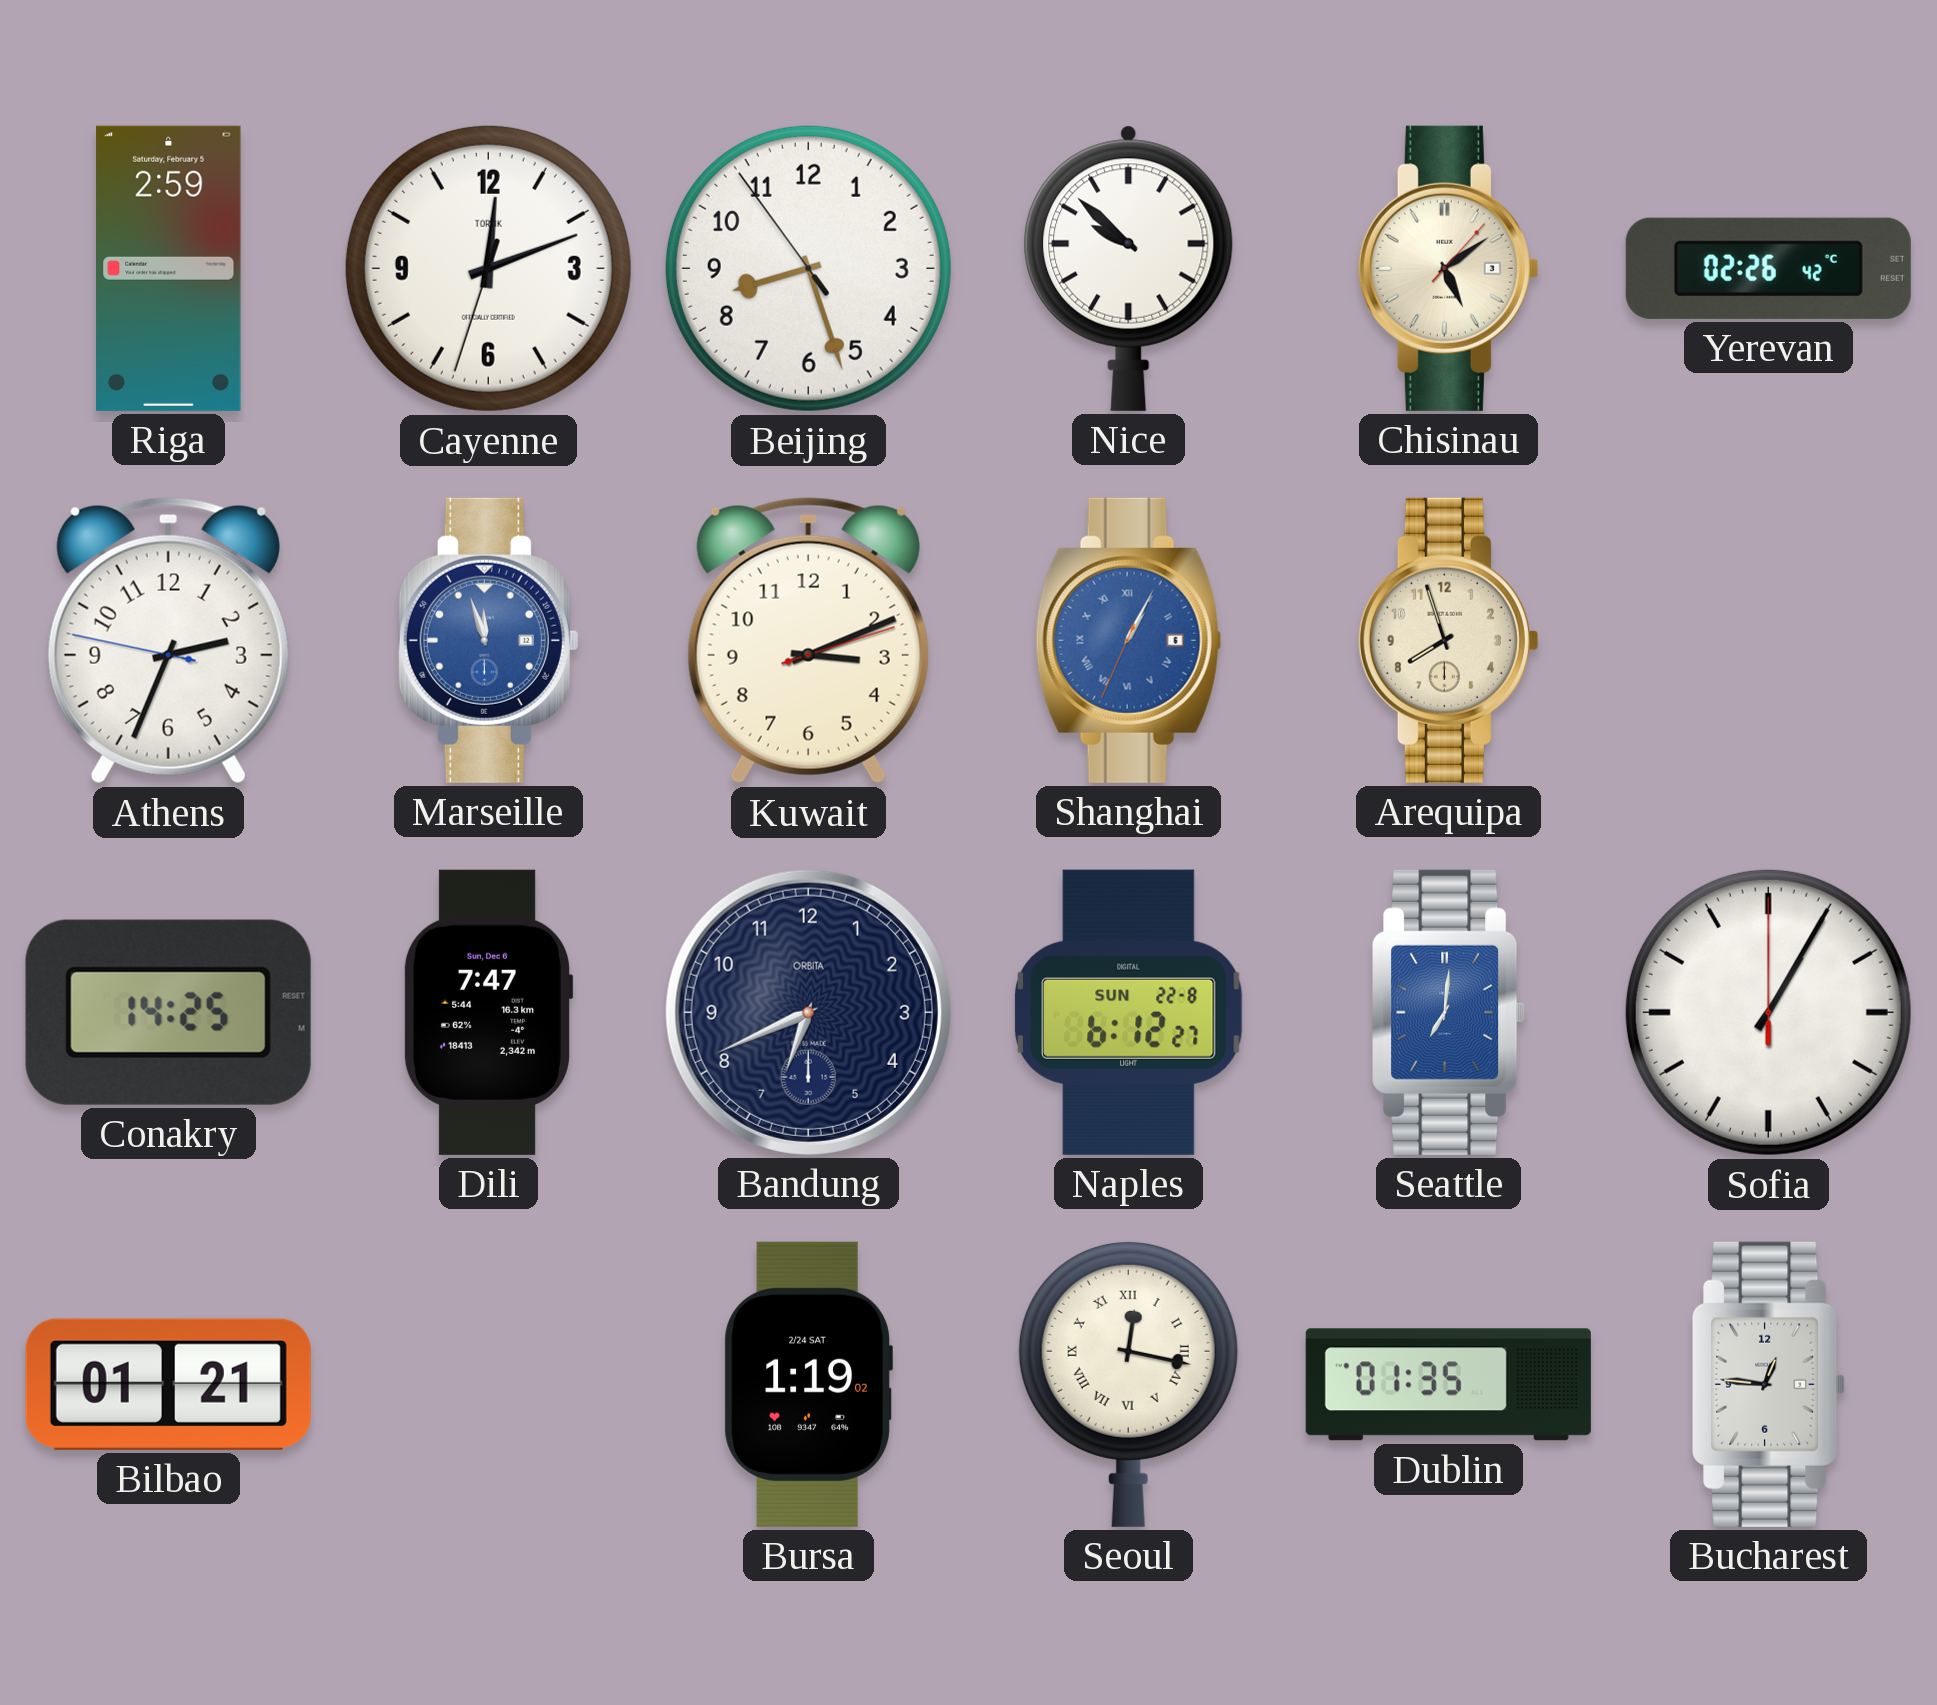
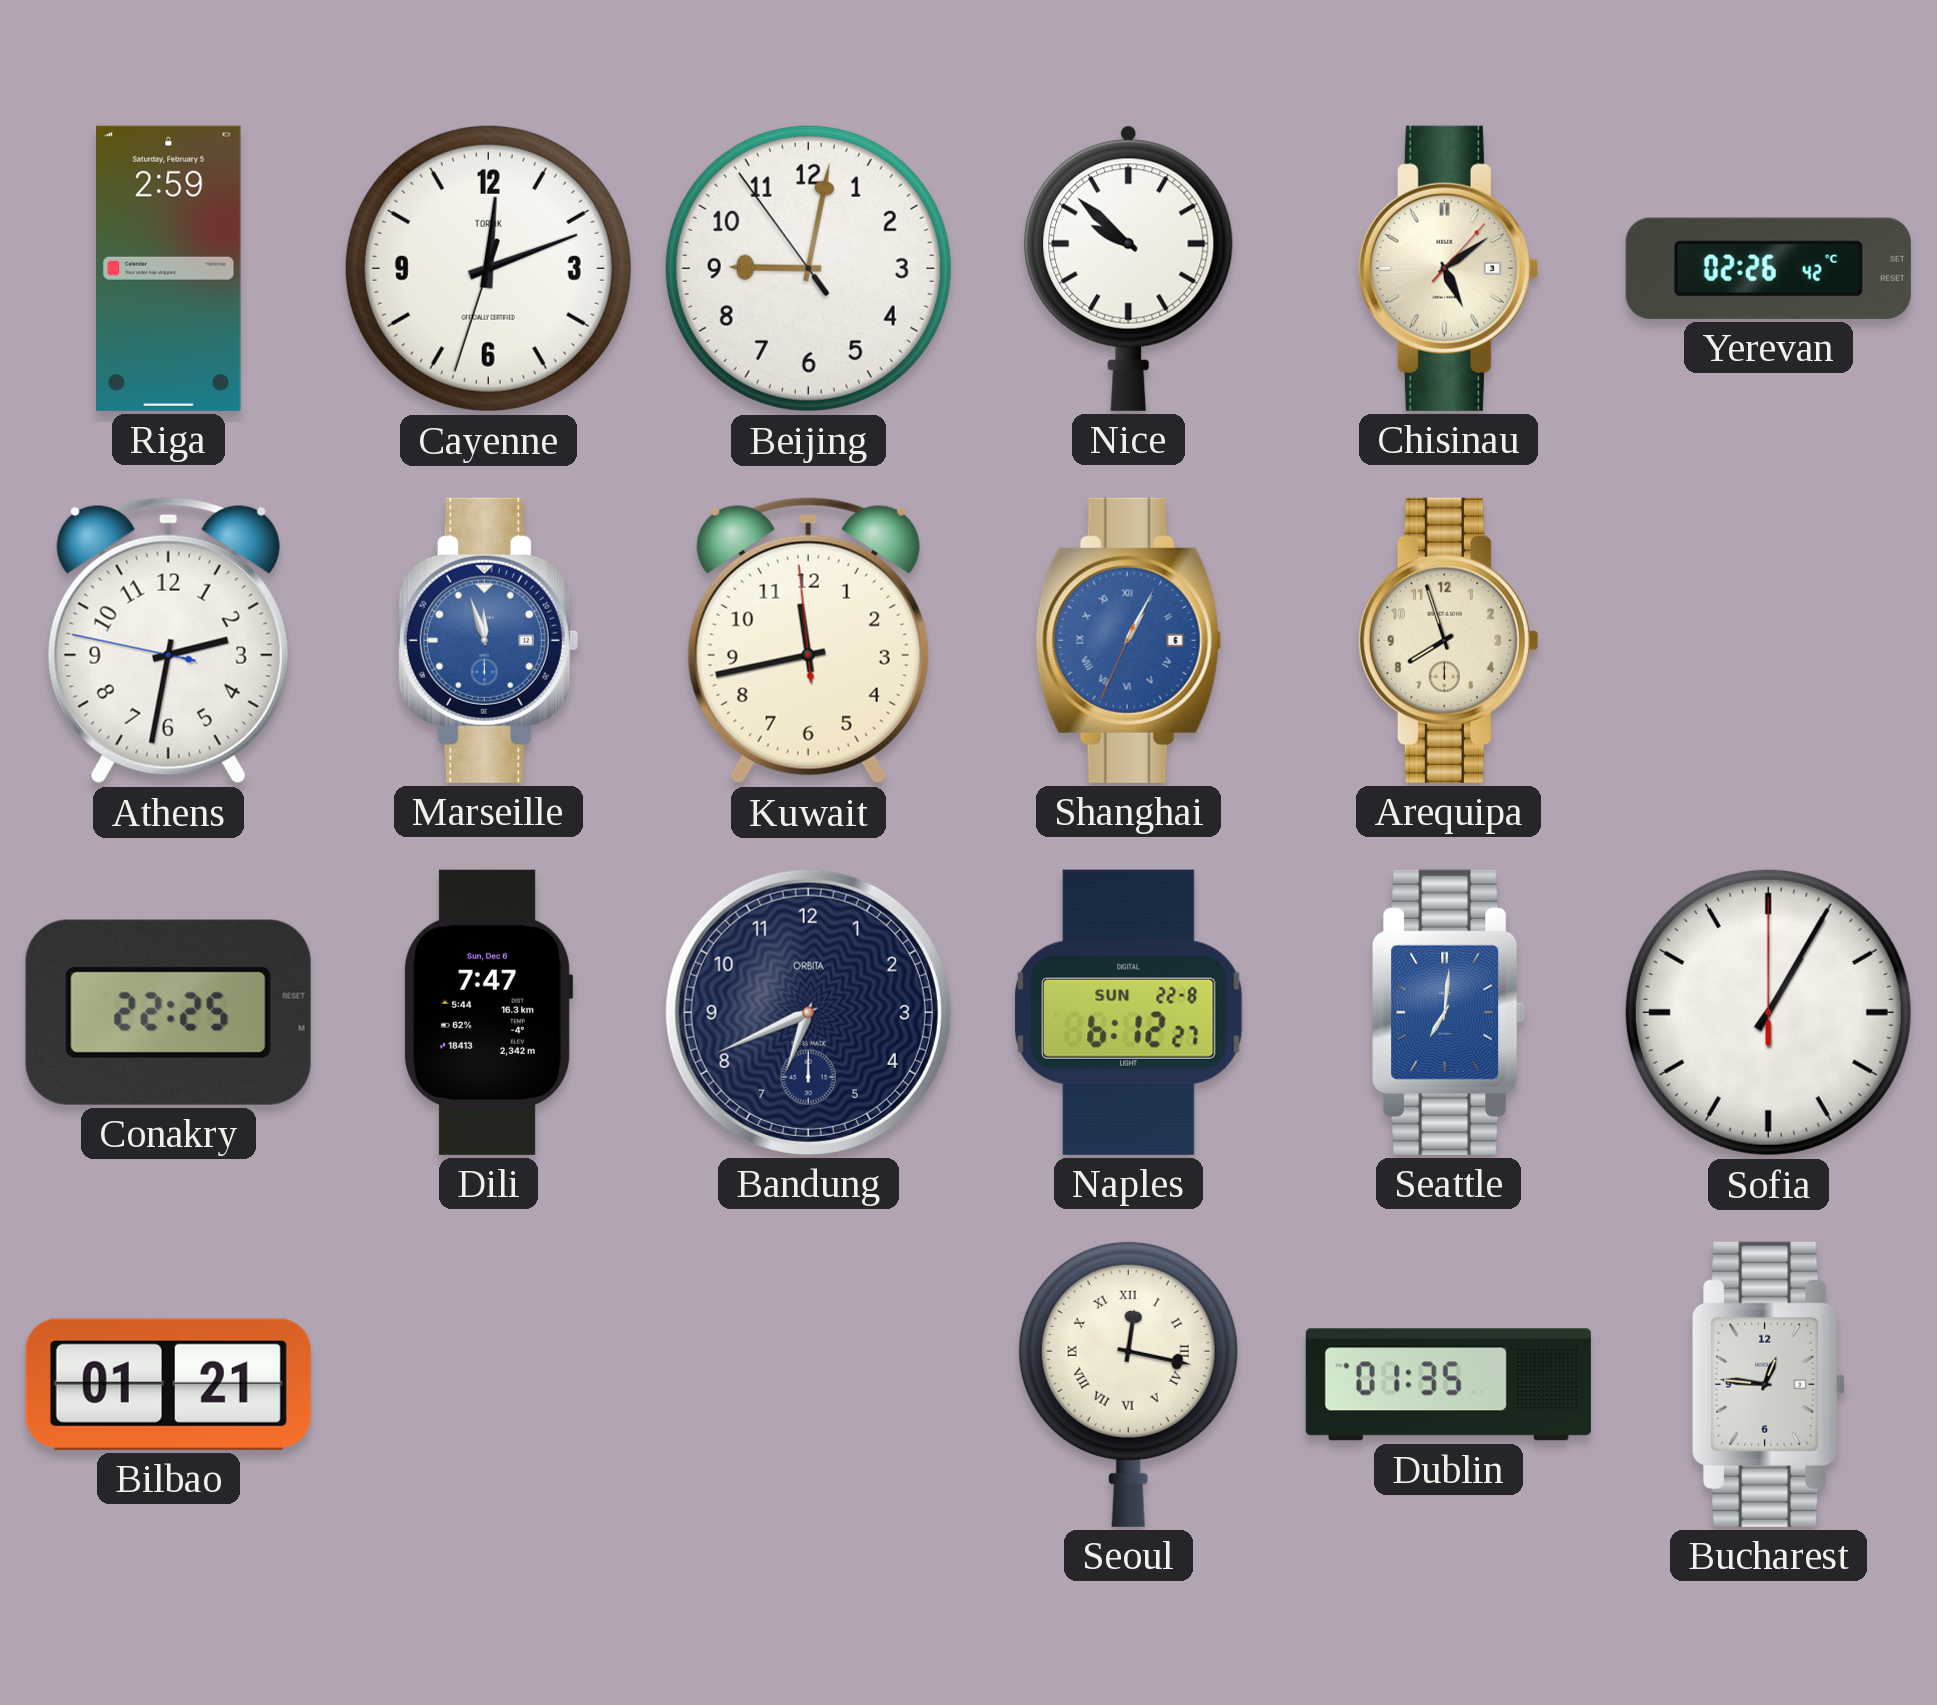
Beijing: 8:26 -> 9:01
Athens: 2:33 -> 2:31
Kuwait: 3:11 -> 11:42
Conakry: 14:25 -> 22:25
Bursa: 1:19 -> none
